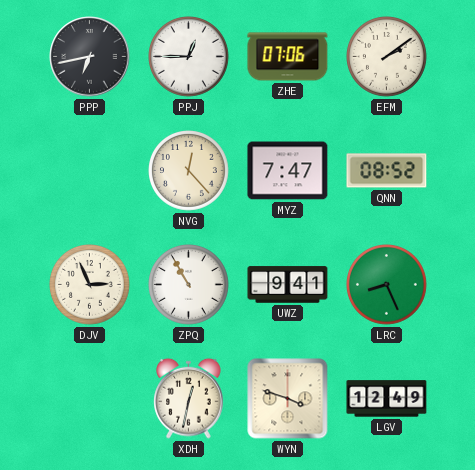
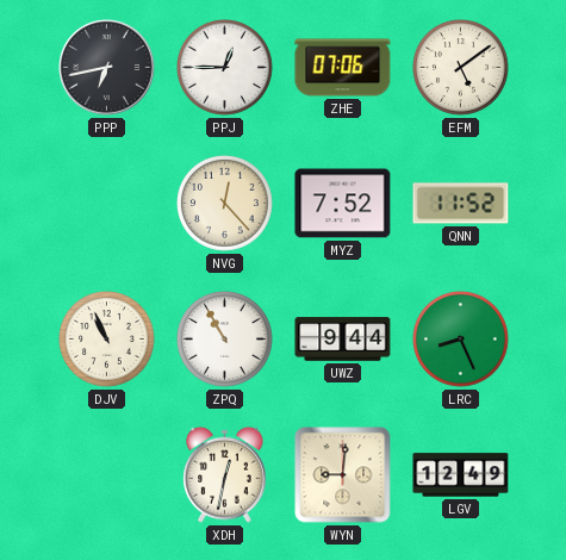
EFM: 2:09 -> 5:09
MYZ: 7:47 -> 7:52
QNN: 08:52 -> 11:52
DJV: 2:56 -> 10:56
UWZ: 9:41 -> 9:44
WYN: 3:48 -> 9:01
